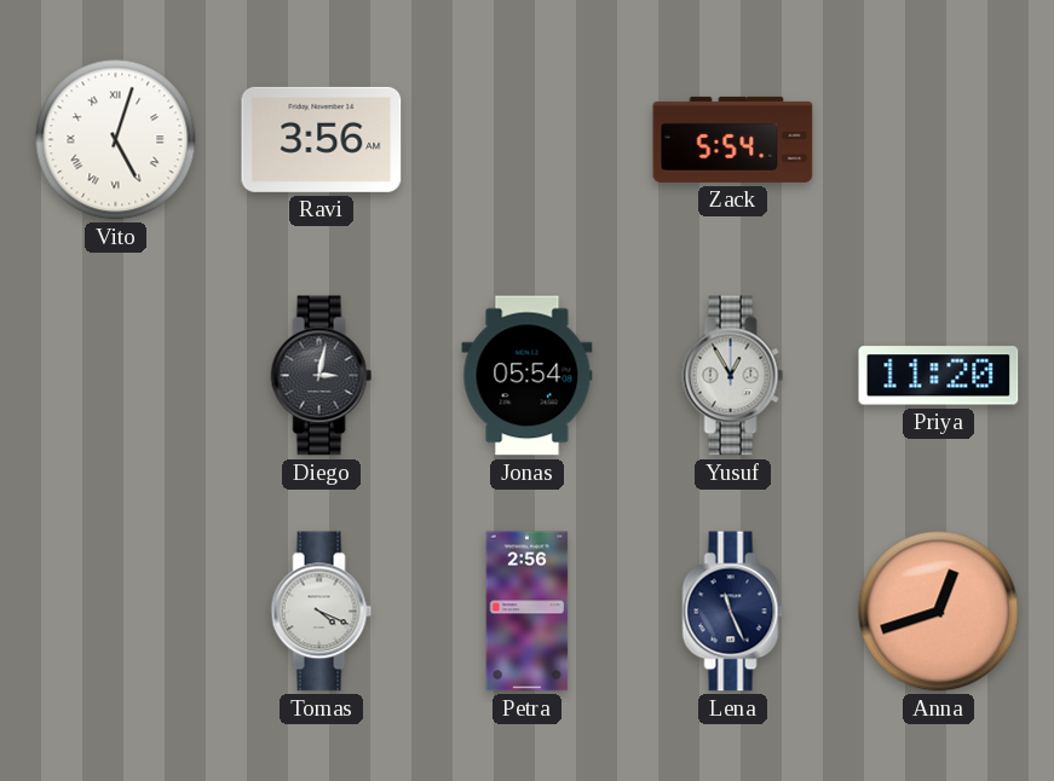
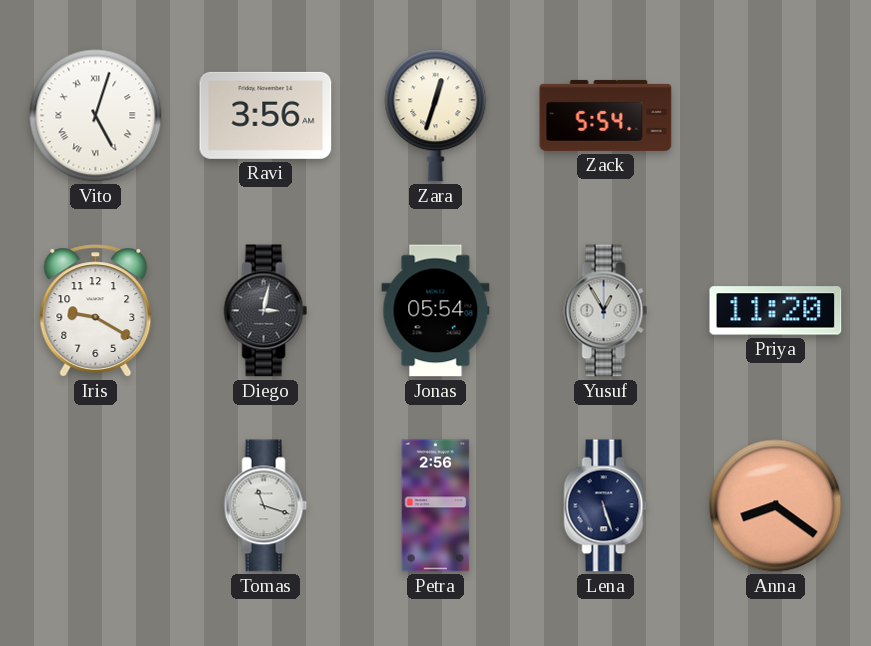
Zara: none -> 12:33
Iris: none -> 9:20
Tomas: 4:19 -> 11:18
Lena: 11:26 -> 5:27
Anna: 12:42 -> 8:21
